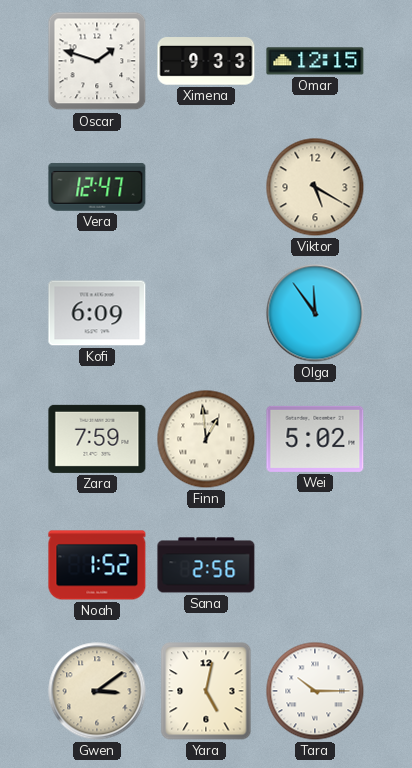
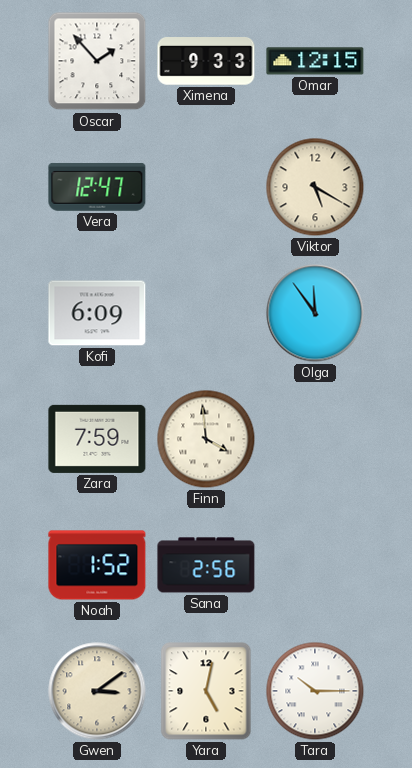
Oscar: 1:48 -> 1:53
Finn: 12:59 -> 3:59
Wei: 5:02 -> none
